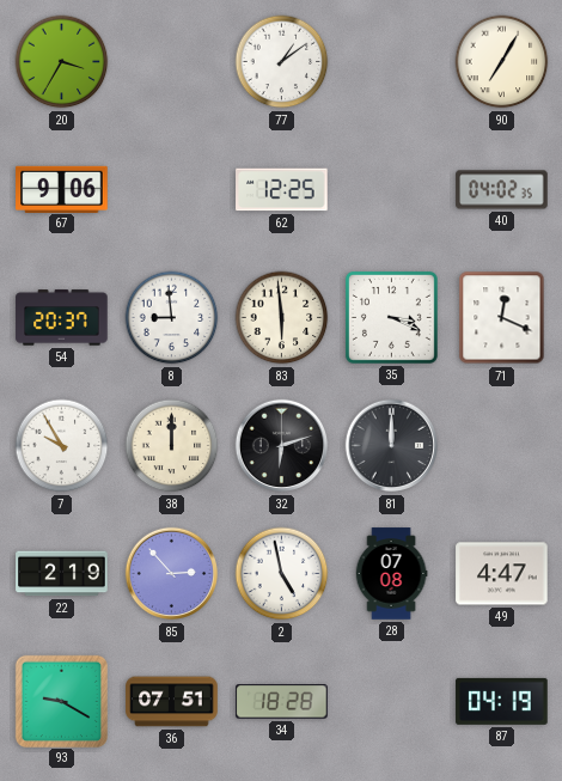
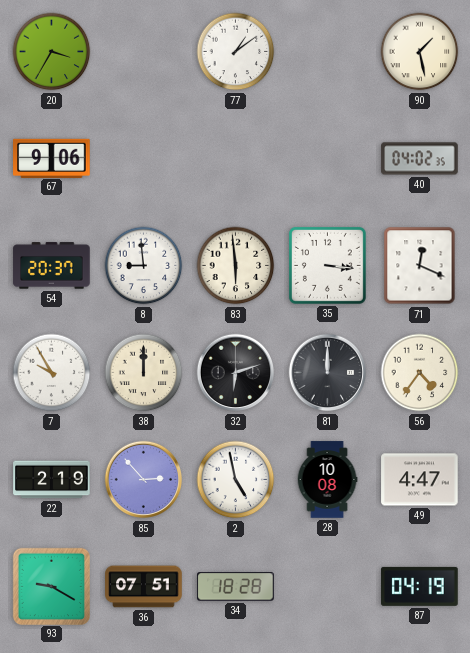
90: 7:05 -> 1:28
62: 12:25 -> none
35: 3:19 -> 3:16
56: none -> 4:36
28: 07:08 -> 10:08
